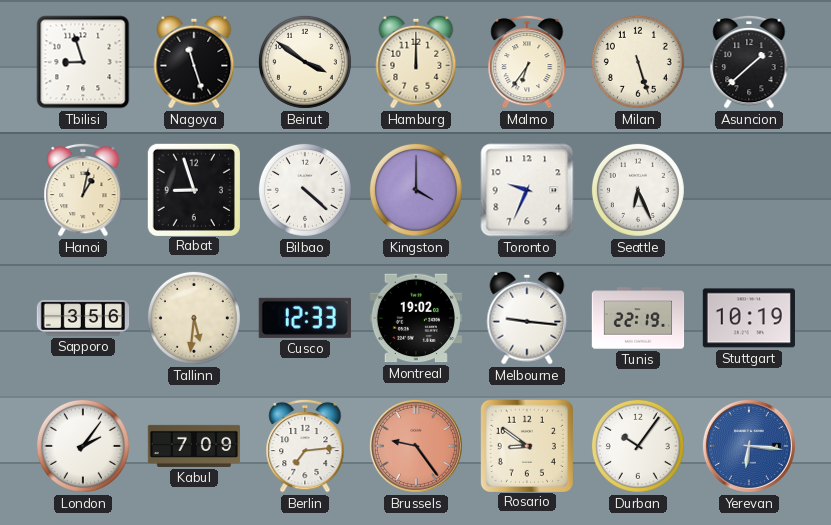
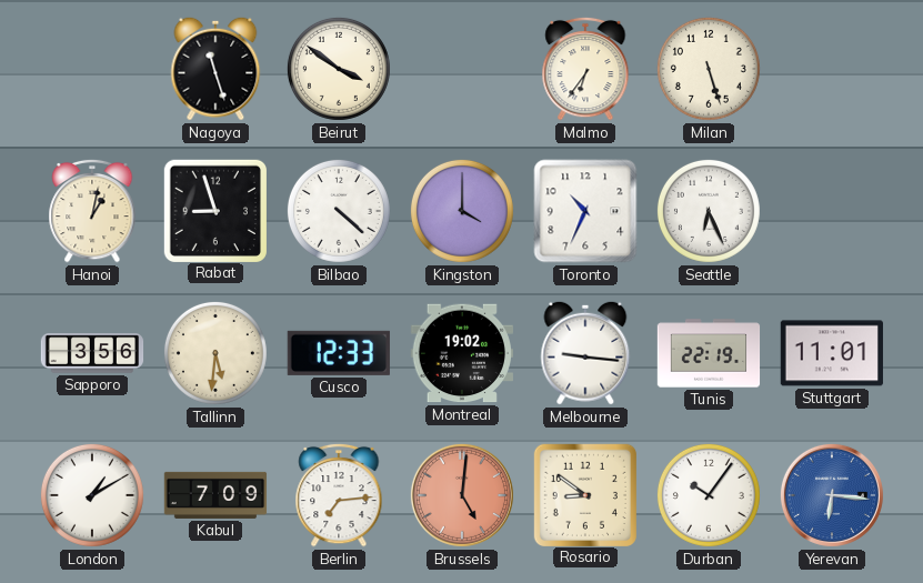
Tbilisi: 8:57 -> none
Hamburg: 12:00 -> none
Asuncion: 1:38 -> none
Toronto: 9:34 -> 10:34
Stuttgart: 10:19 -> 11:01
London: 2:06 -> 1:10
Brussels: 9:24 -> 5:01
